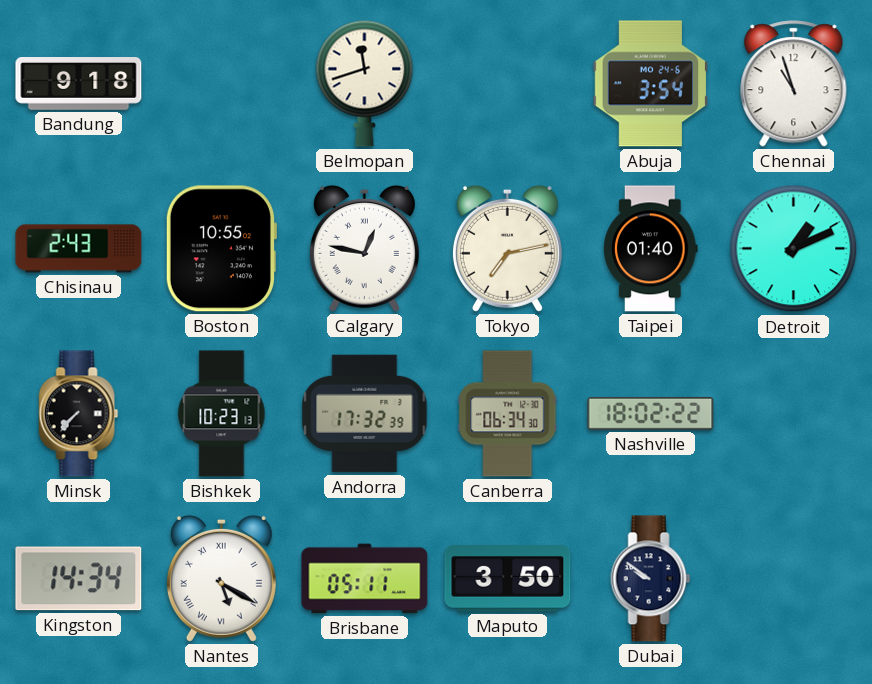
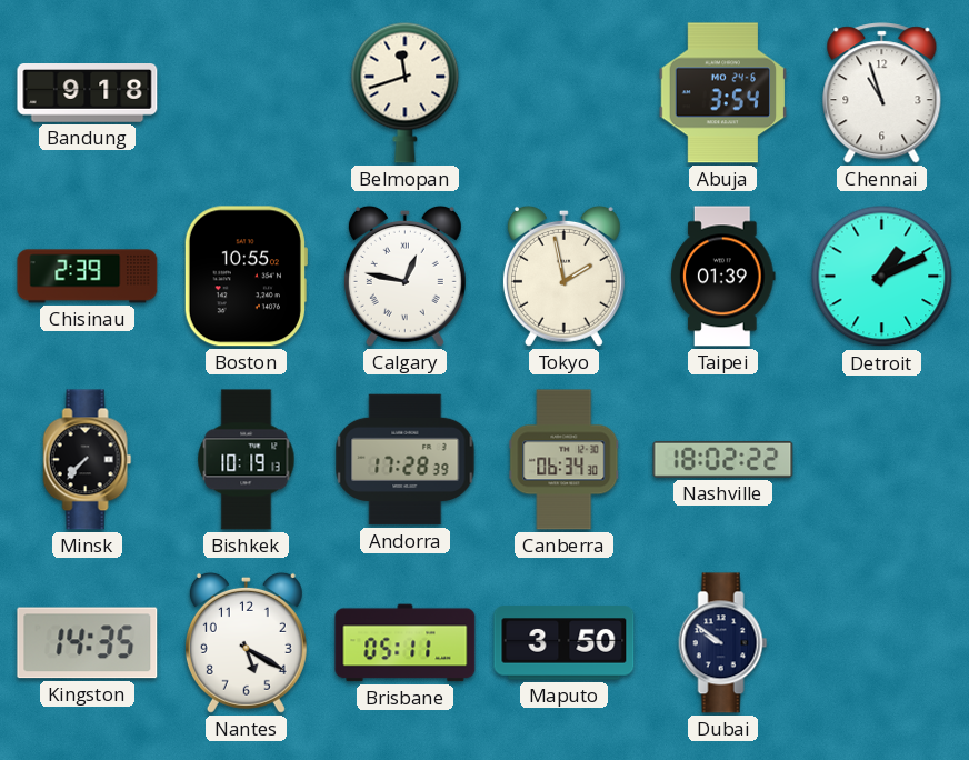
Chisinau: 2:43 -> 2:39
Tokyo: 7:13 -> 1:58
Taipei: 01:40 -> 01:39
Bishkek: 10:23 -> 10:19
Andorra: 17:32 -> 17:28
Kingston: 14:34 -> 14:35
Nantes numerals: Roman -> Arabic
